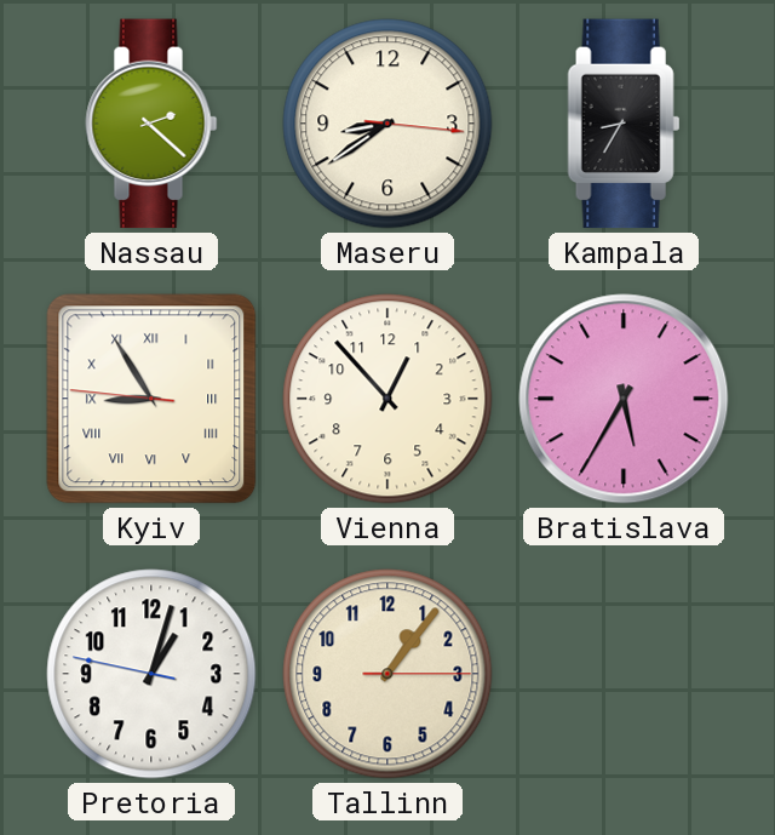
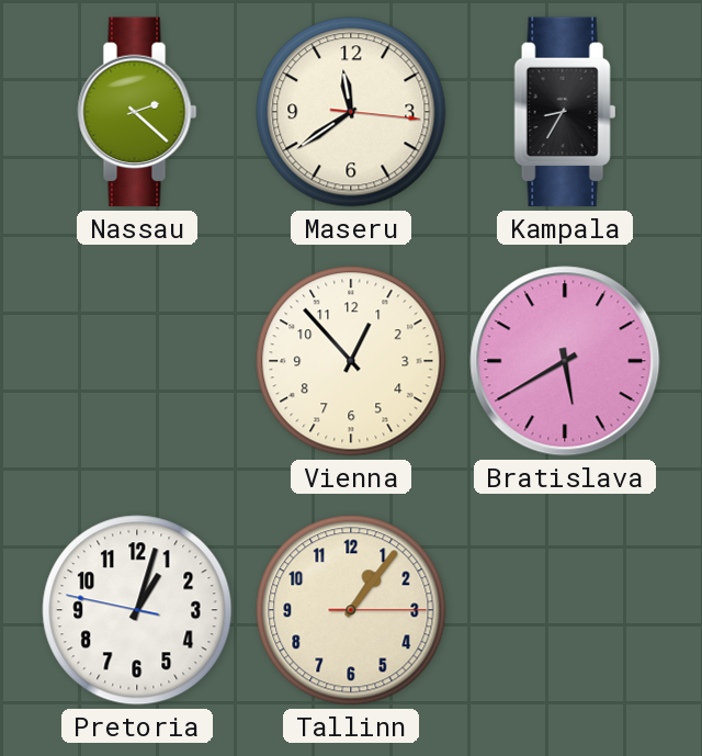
Maseru: 8:39 -> 11:39
Kyiv: 8:54 -> none
Bratislava: 5:35 -> 5:40
